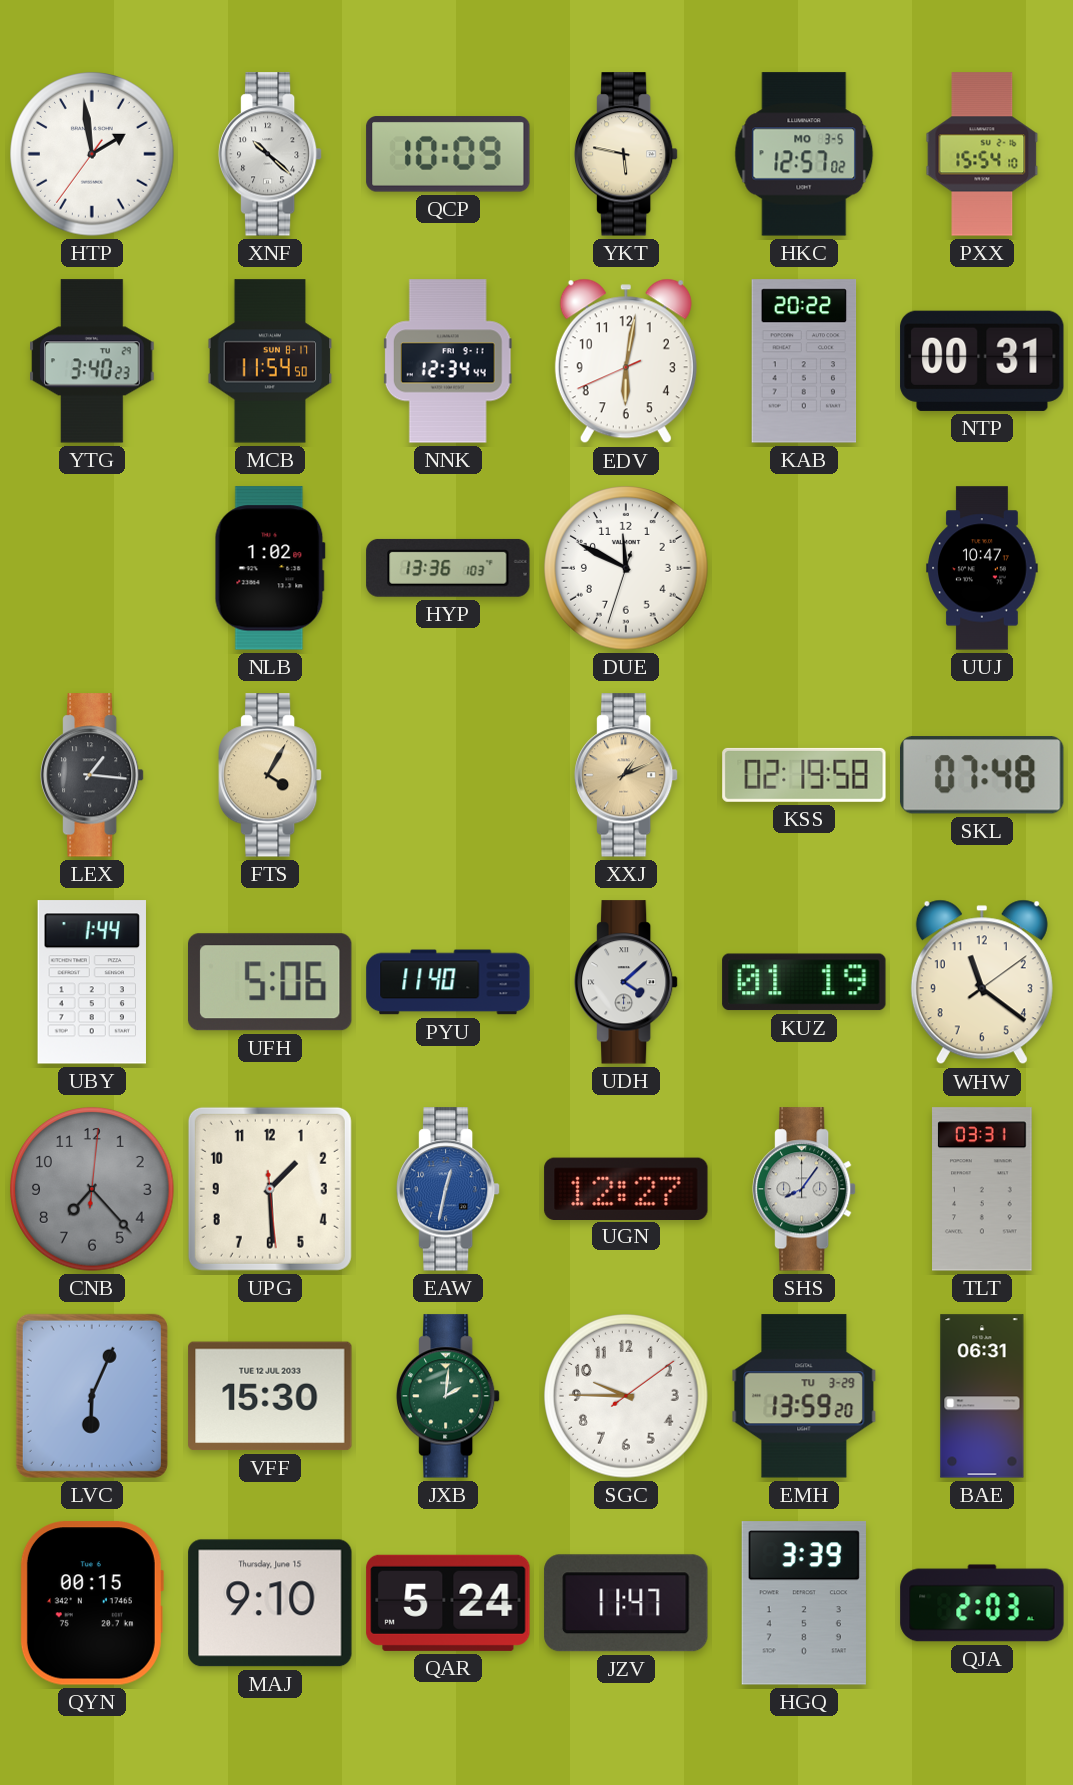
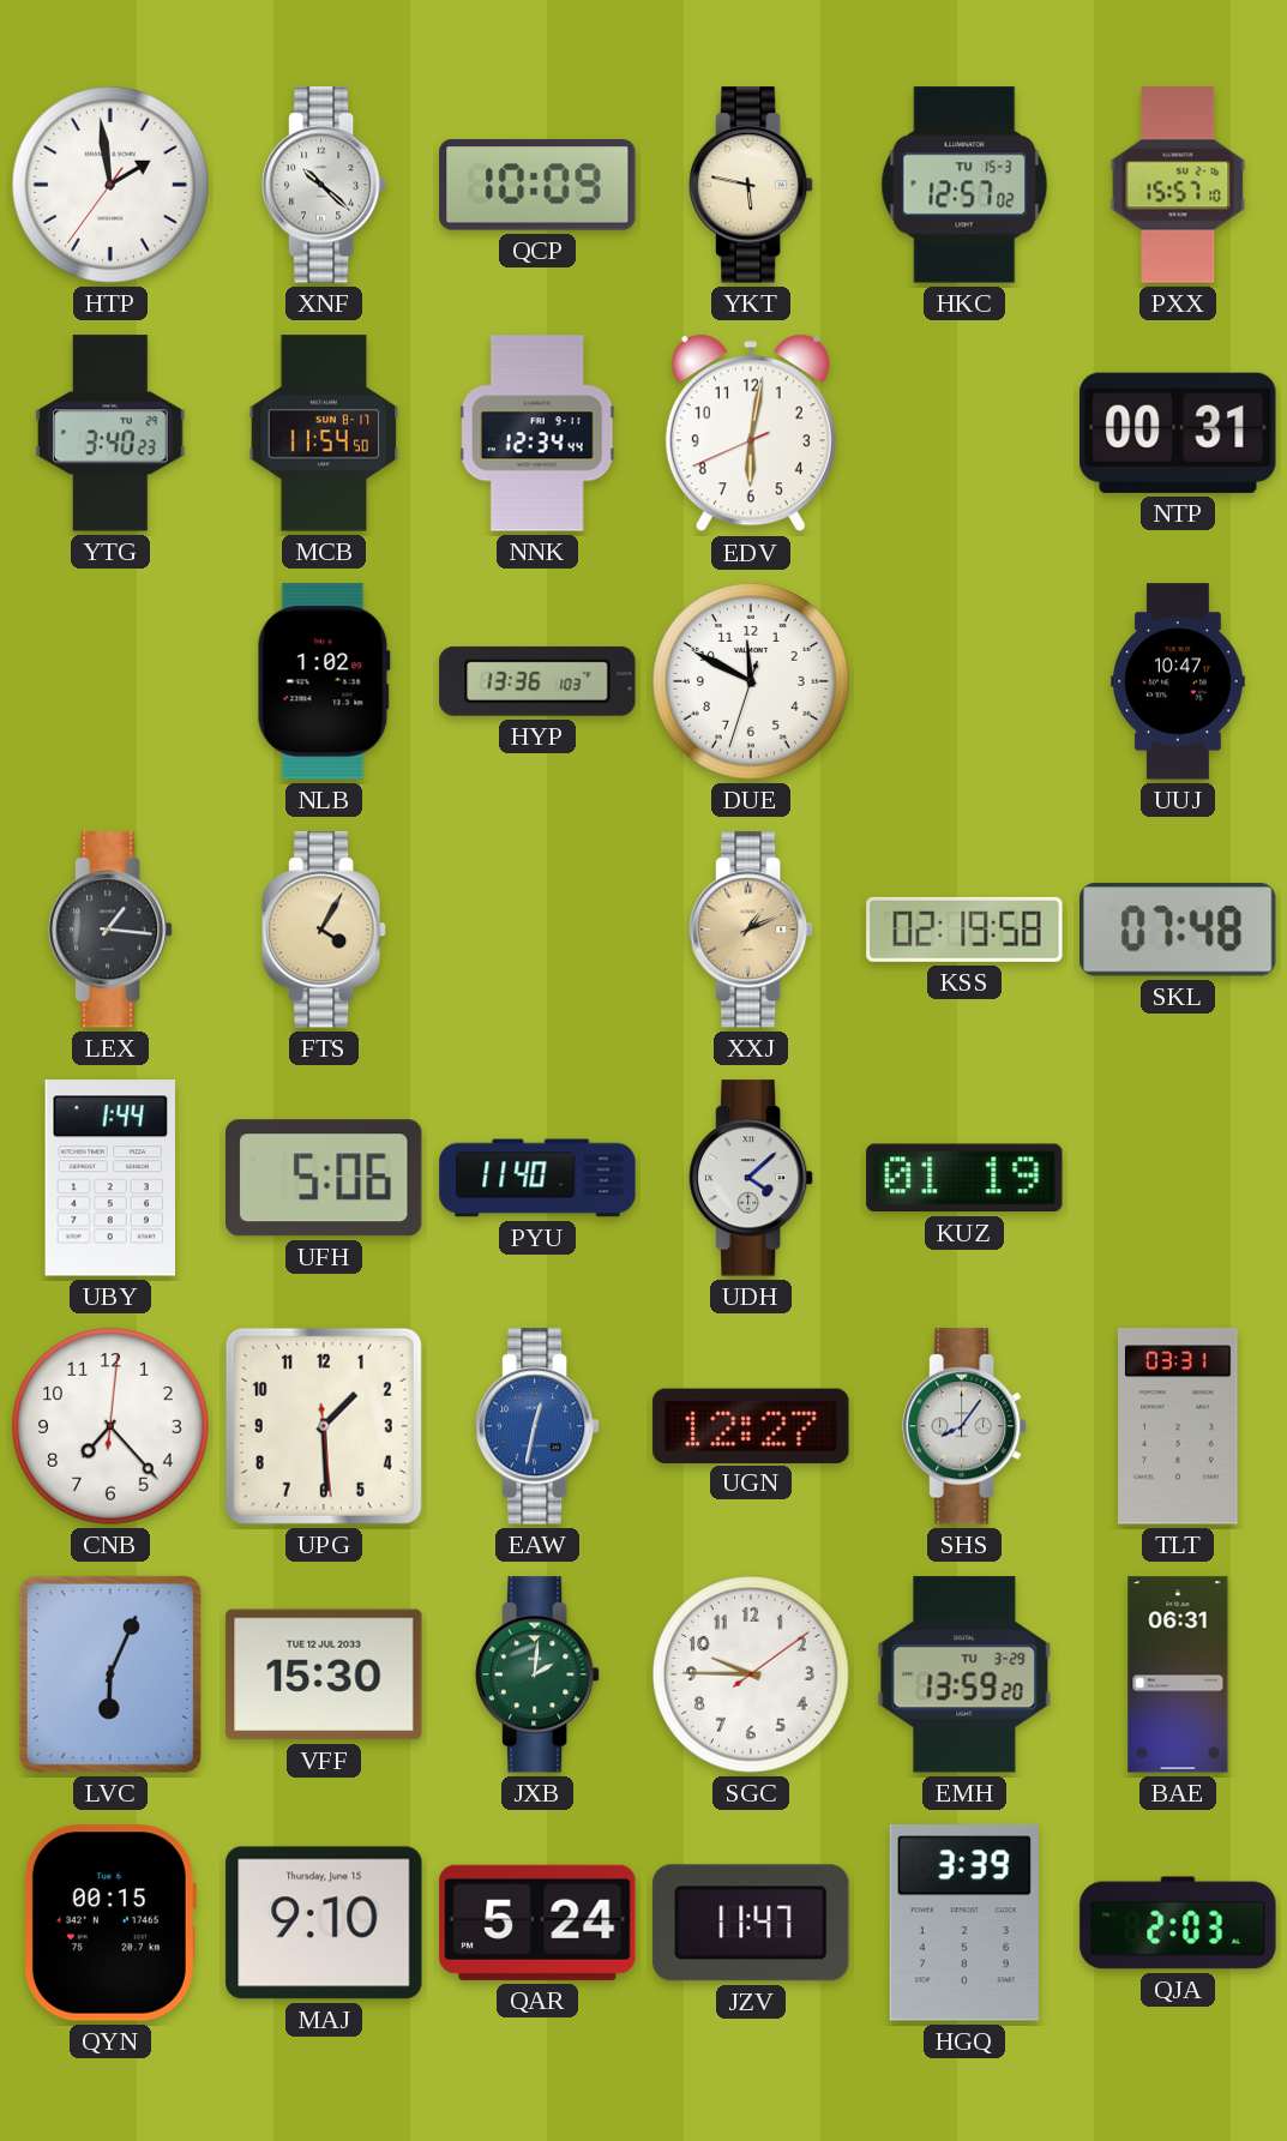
HKC date: MO 3-5 -> TU 15-3
PXX: 15:54 -> 15:57
KAB: 20:22 -> none
WHW: 11:21 -> none
CNB dial: grey -> white
